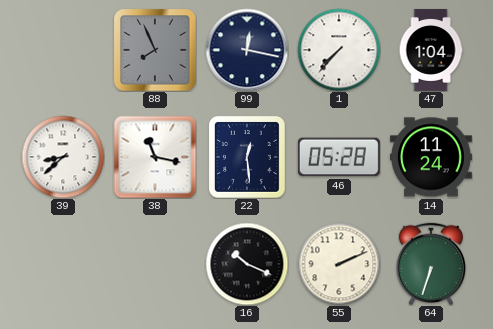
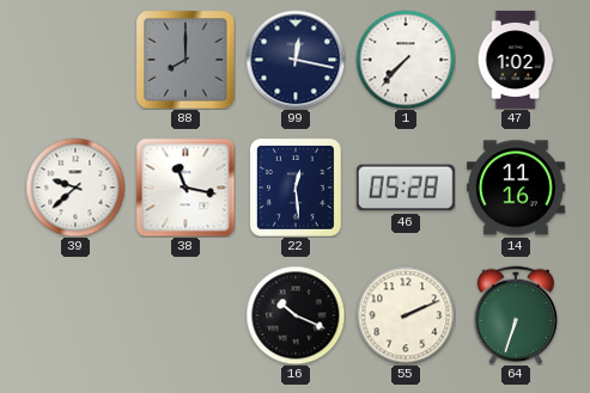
88: 7:56 -> 8:00
47: 1:04 -> 1:02
39: 8:38 -> 9:38
14: 11:24 -> 11:16
